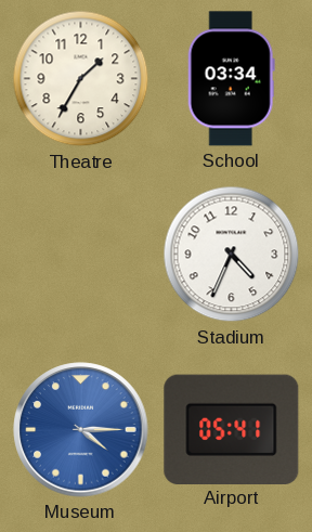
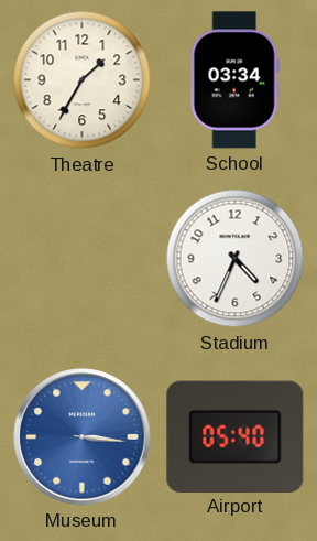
Museum: 4:15 -> 3:16
Airport: 05:41 -> 05:40
